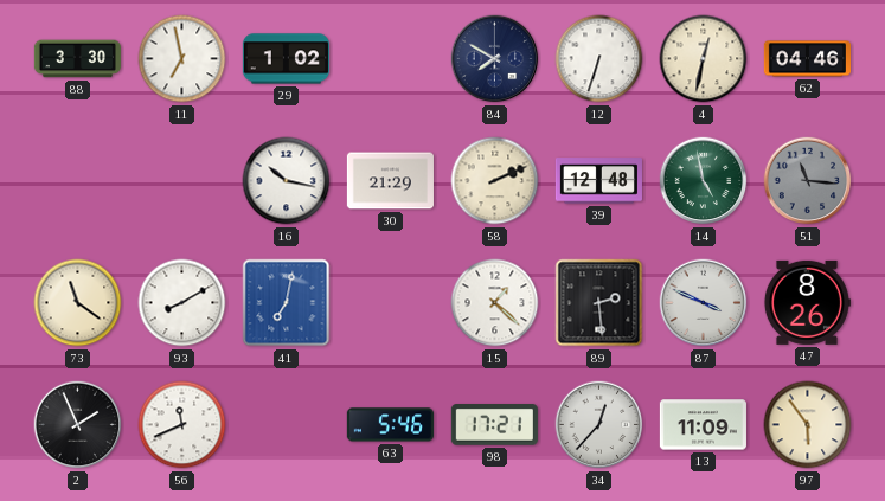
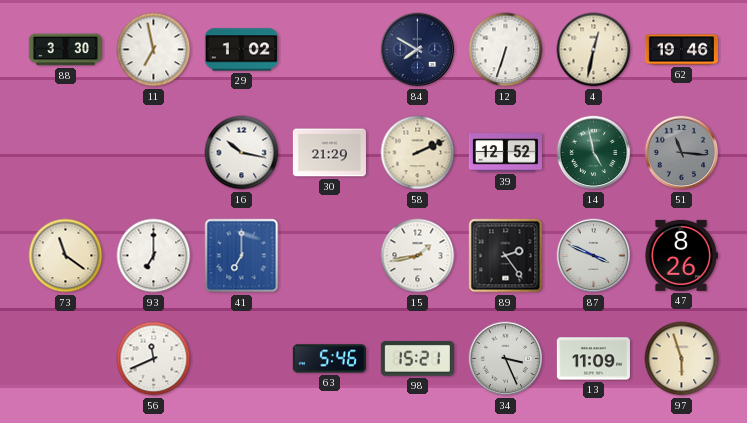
62: 04:46 -> 19:46
39: 12:48 -> 12:52
93: 8:10 -> 7:00
41: 7:02 -> 7:00
15: 1:22 -> 1:43
89: 2:29 -> 2:24
2: 1:56 -> none
98: 17:21 -> 15:21
34: 12:37 -> 3:26
97: 5:54 -> 5:57
